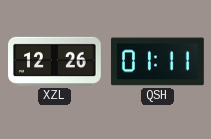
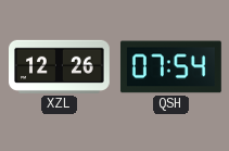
QSH: 01:11 -> 07:54
